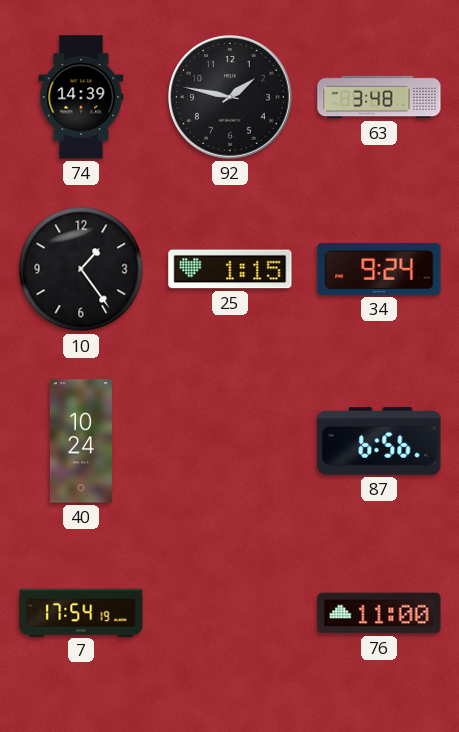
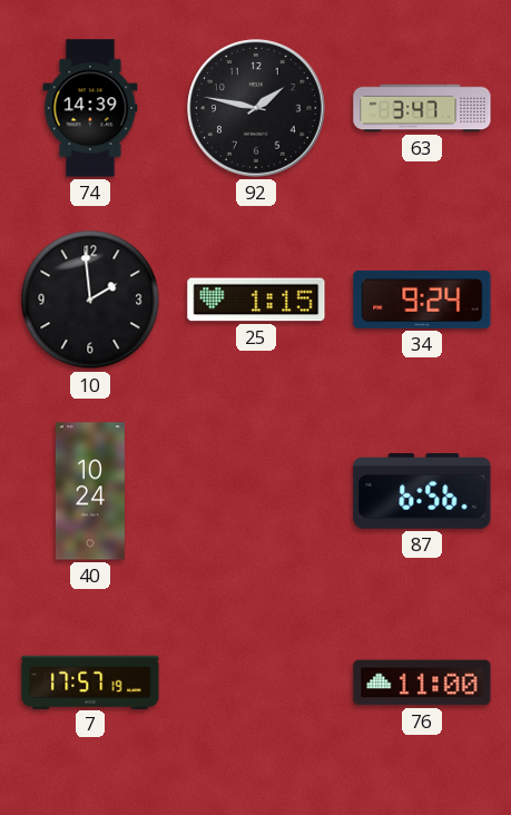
63: 3:48 -> 3:47
10: 1:24 -> 1:59
7: 17:54 -> 17:57
